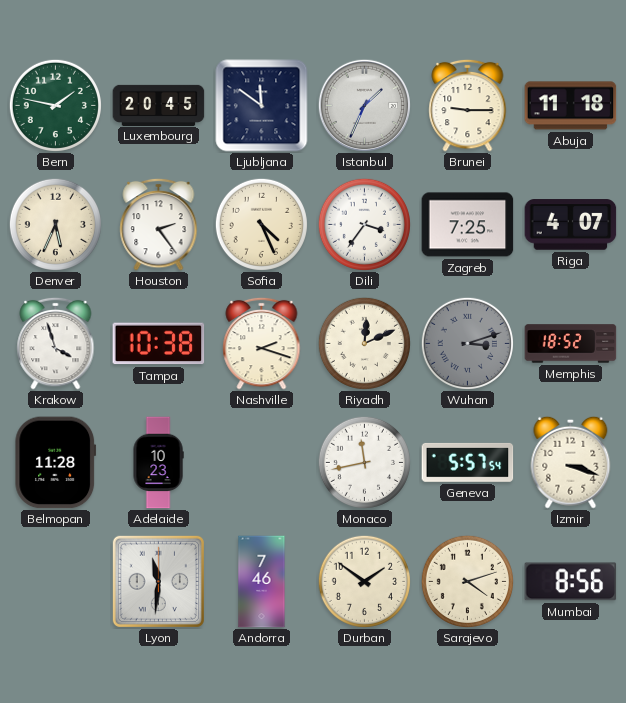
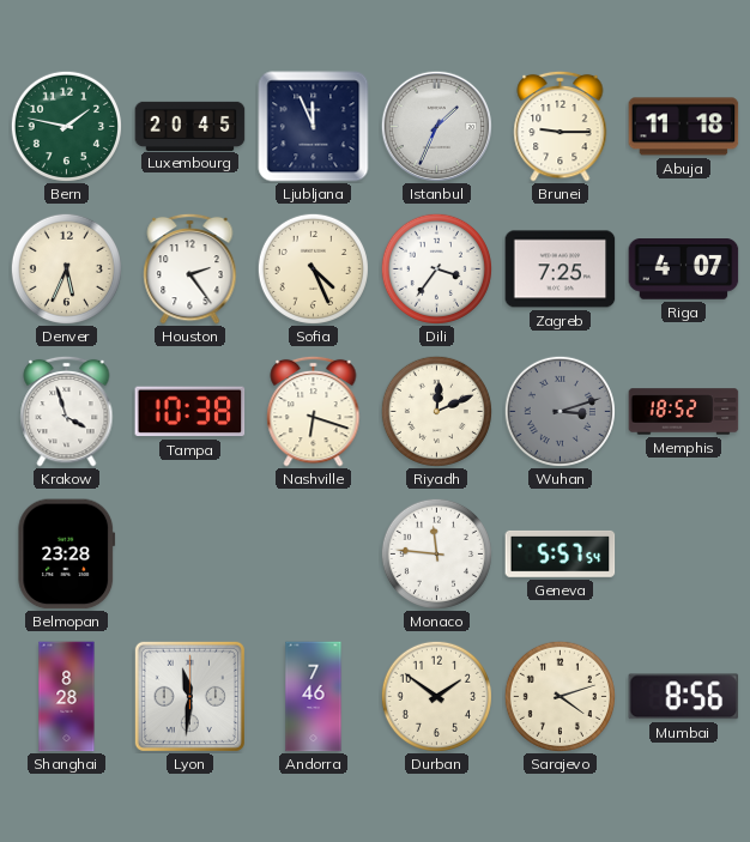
Ljubljana: 11:51 -> 11:56
Nashville: 2:18 -> 6:18
Belmopan: 11:28 -> 23:28
Adelaide: 10:23 -> none
Monaco: 11:43 -> 11:46
Izmir: 3:18 -> none
Shanghai: none -> 8:28
